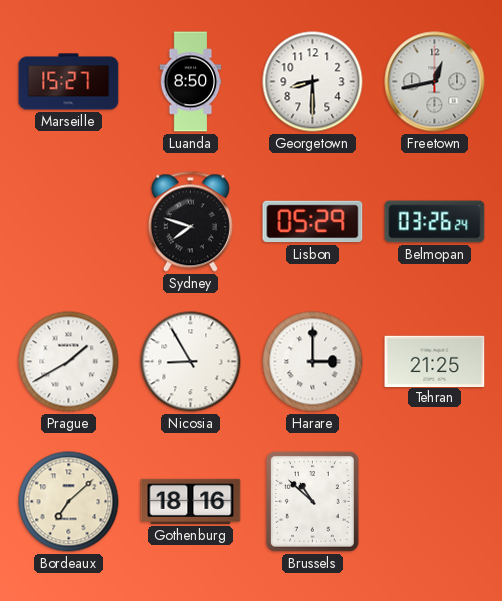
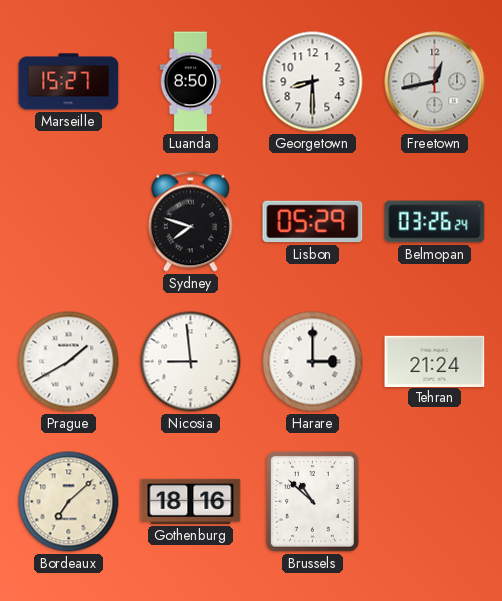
Nicosia: 8:55 -> 8:59
Tehran: 21:25 -> 21:24
